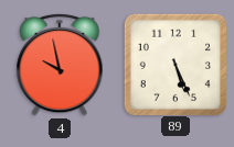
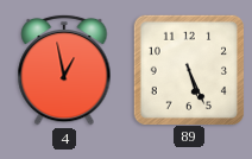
4: 9:58 -> 12:58
